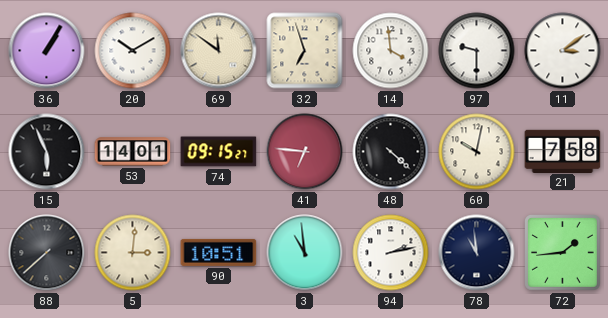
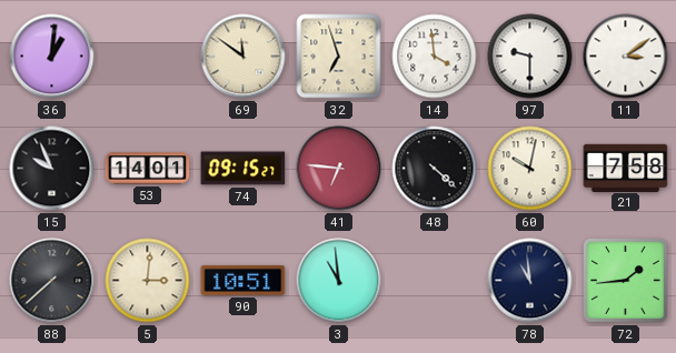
36: 1:05 -> 1:01
20: 10:10 -> none
15: 5:56 -> 9:56
94: 2:13 -> none
